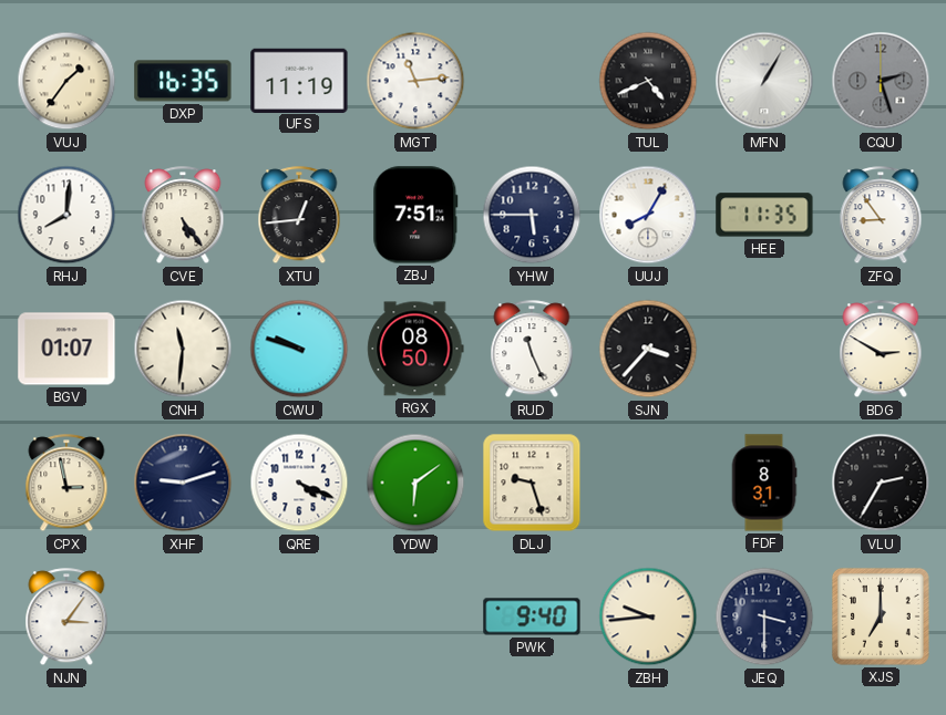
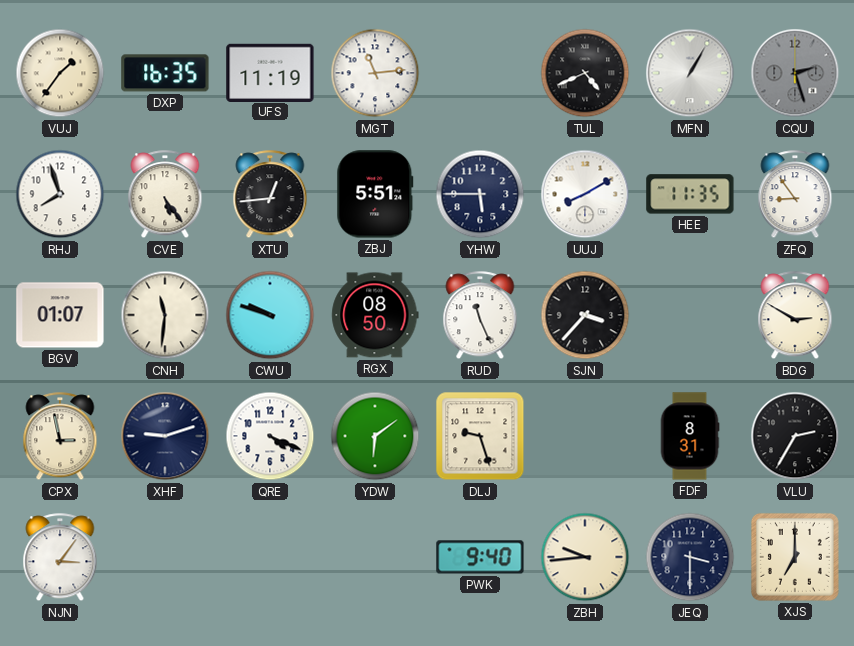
RHJ: 8:01 -> 7:57
ZBJ: 7:51 -> 5:51
UUJ: 8:05 -> 8:10
